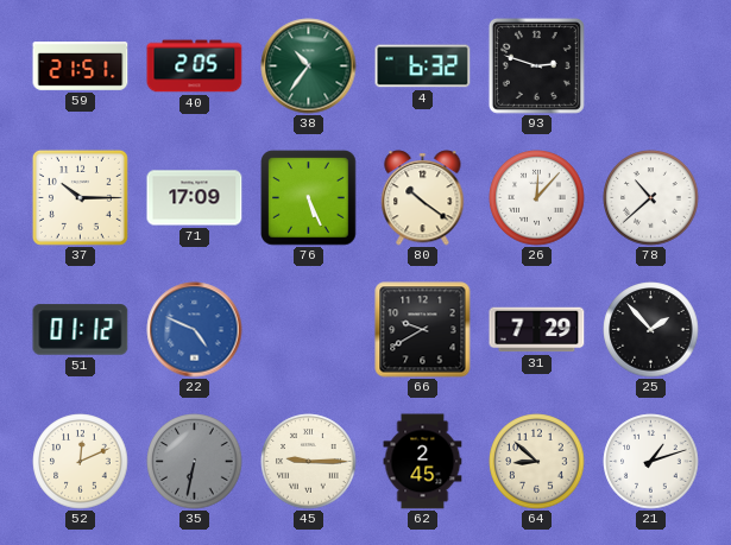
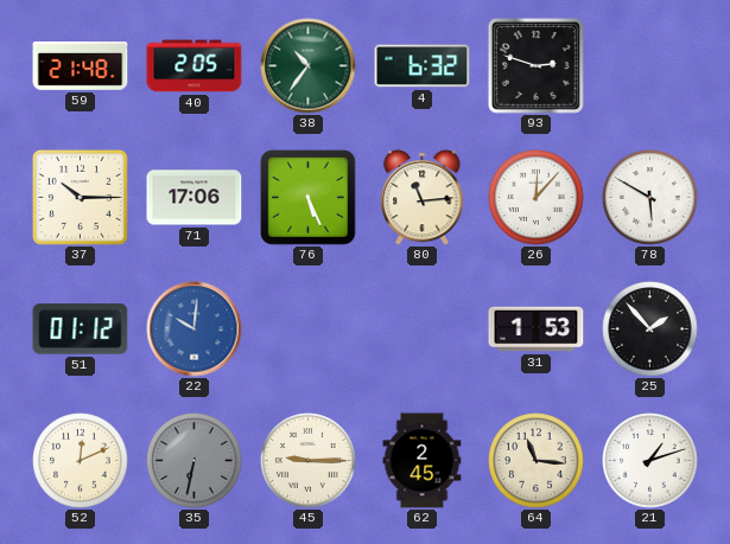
59: 21:51 -> 21:48
71: 17:09 -> 17:06
80: 10:21 -> 11:14
78: 10:38 -> 5:50
22: 4:49 -> 10:01
66: 9:40 -> none
31: 7:29 -> 1:53
64: 8:52 -> 11:16
